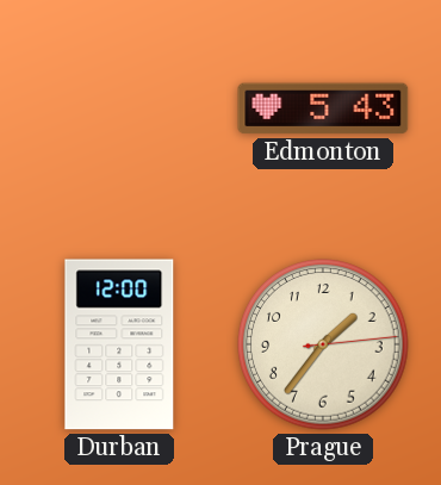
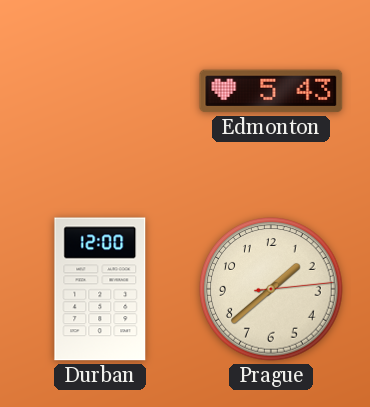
Prague: 1:36 -> 1:38
